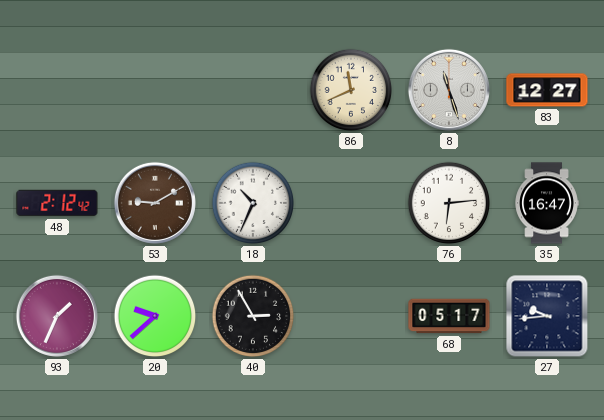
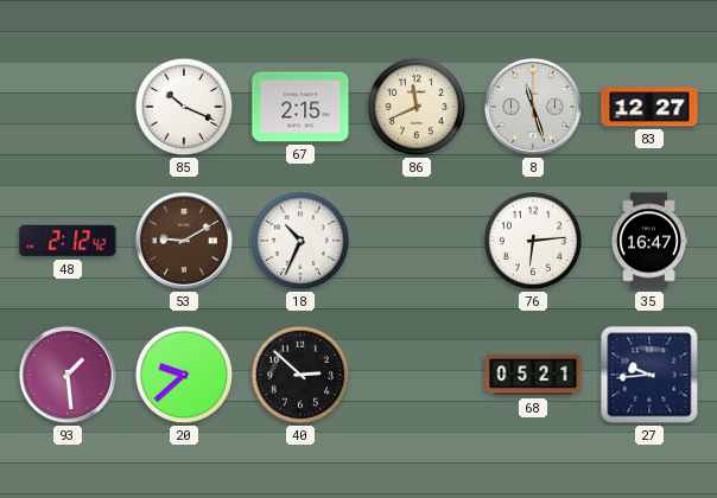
85: none -> 10:19
67: none -> 2:15
93: 1:34 -> 1:29
40: 2:55 -> 2:52
68: 05:17 -> 05:21
